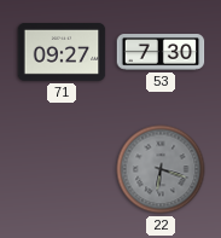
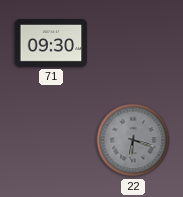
71: 09:27 -> 09:30
53: 7:30 -> none
